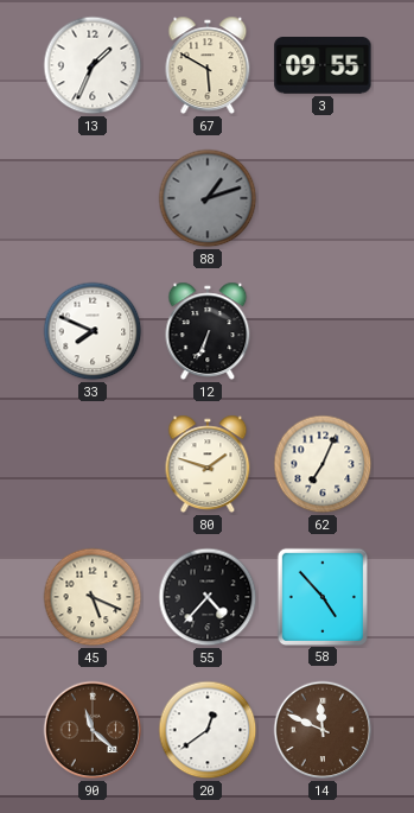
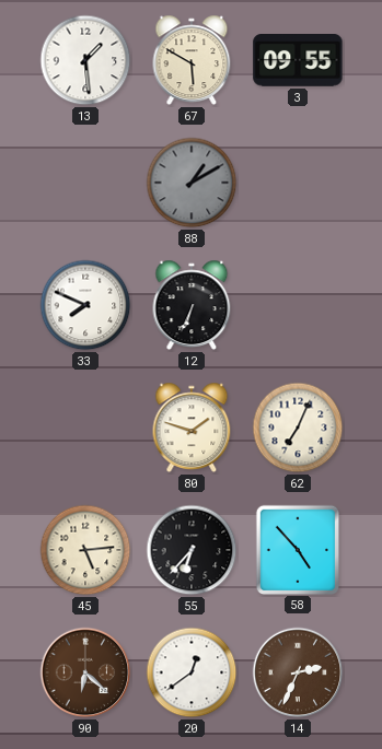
13: 1:34 -> 1:29
88: 1:12 -> 1:10
45: 5:19 -> 5:14
55: 4:37 -> 6:37
90: 11:22 -> 6:22
14: 11:49 -> 2:34
